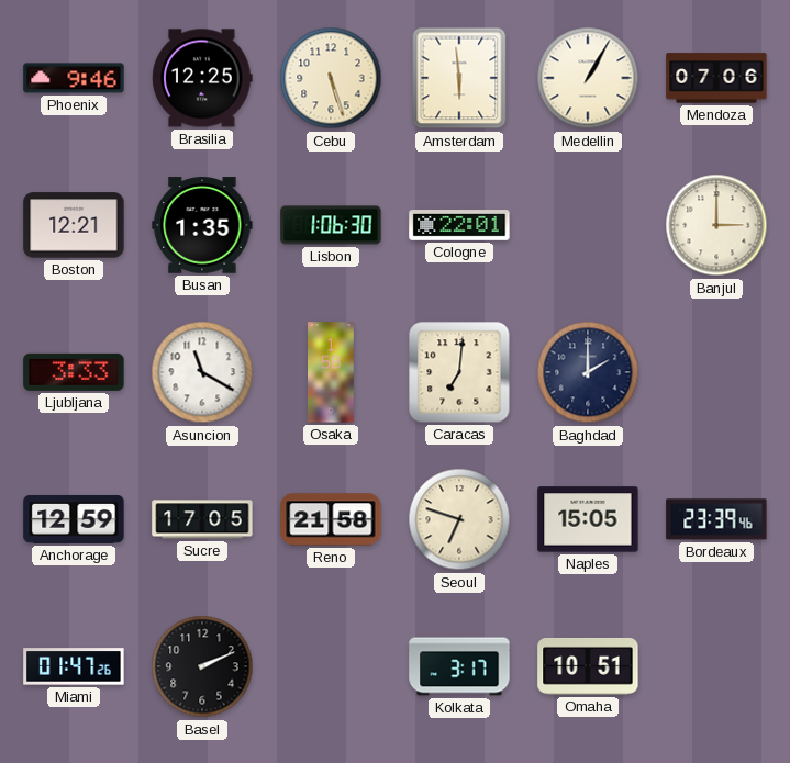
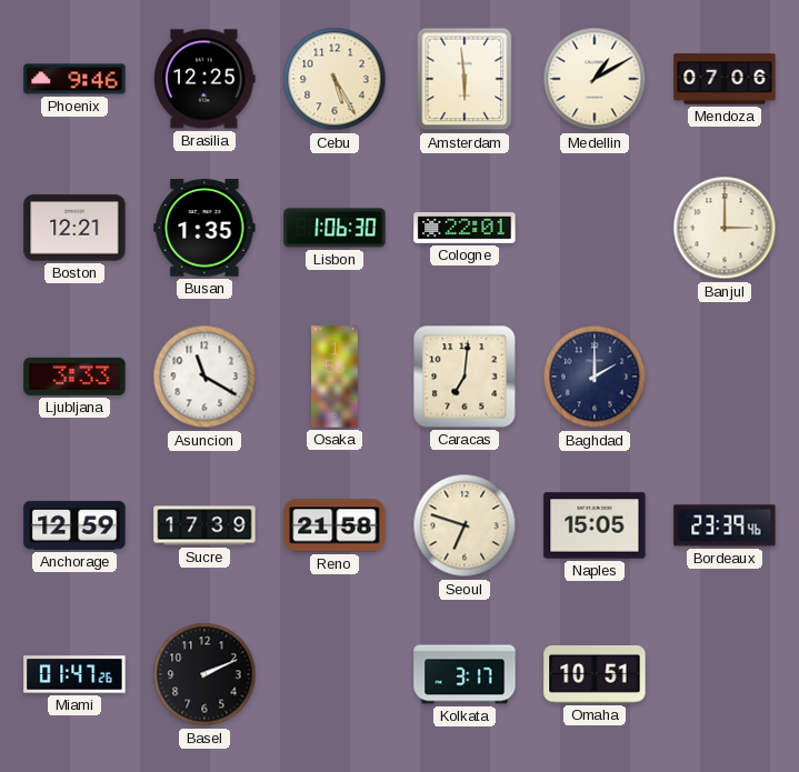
Cebu: 5:27 -> 5:25
Medellin: 1:05 -> 1:10
Sucre: 17:05 -> 17:39
